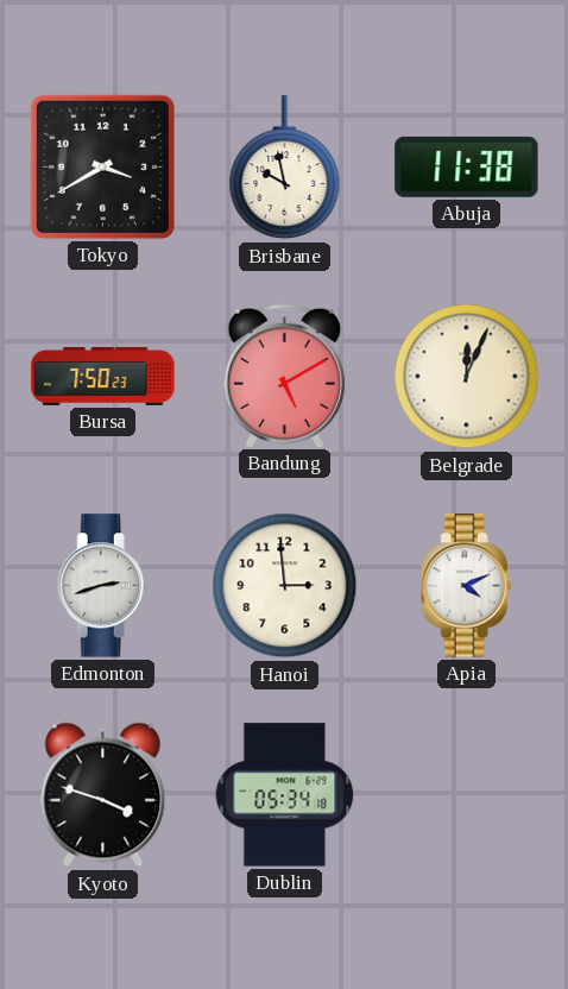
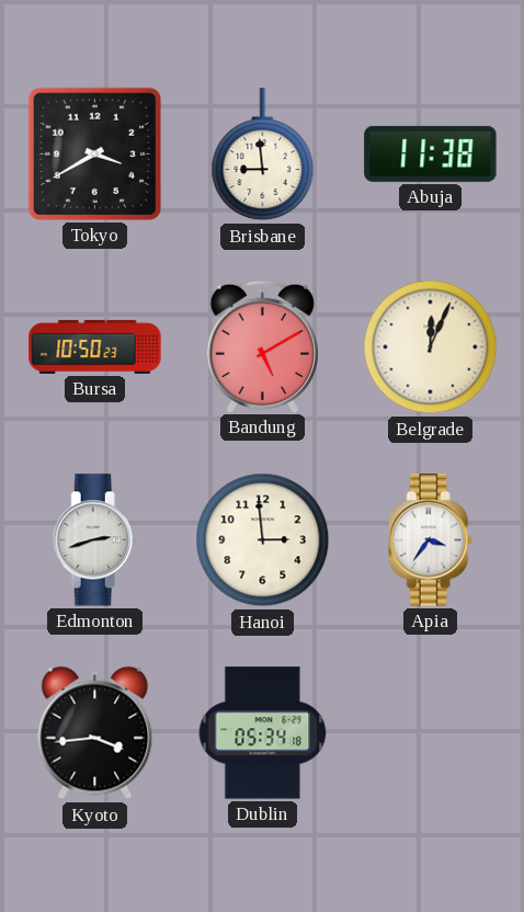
Brisbane: 9:58 -> 8:59
Bursa: 7:50 -> 10:50
Apia: 4:11 -> 3:36
Kyoto: 3:48 -> 3:44
